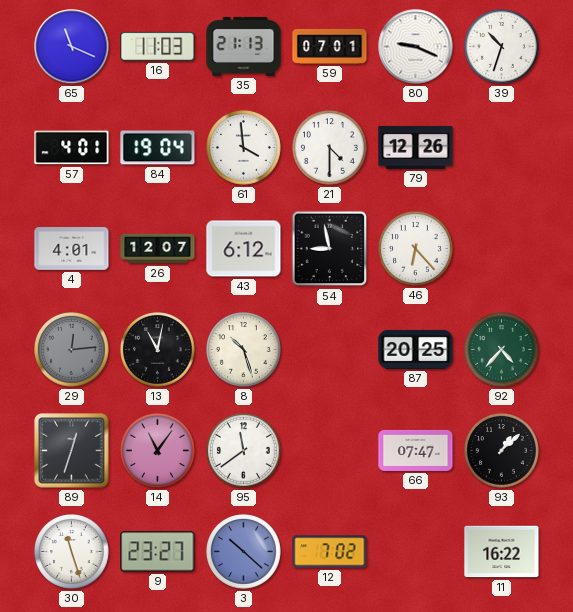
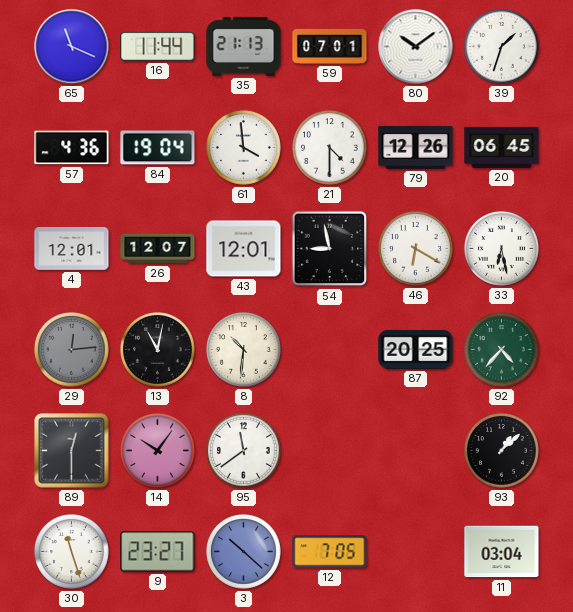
16: 11:03 -> 11:44
80: 9:19 -> 10:09
39: 10:33 -> 1:33
57: 4:01 -> 4:36
20: none -> 06:45
4: 4:01 -> 12:01
43: 6:12 -> 12:01
46: 6:23 -> 6:20
33: none -> 6:28
8: 10:27 -> 10:31
89: 12:33 -> 12:30
14: 11:06 -> 10:06
66: 07:47 -> none
12: 7:02 -> 7:05
11: 16:22 -> 03:04
